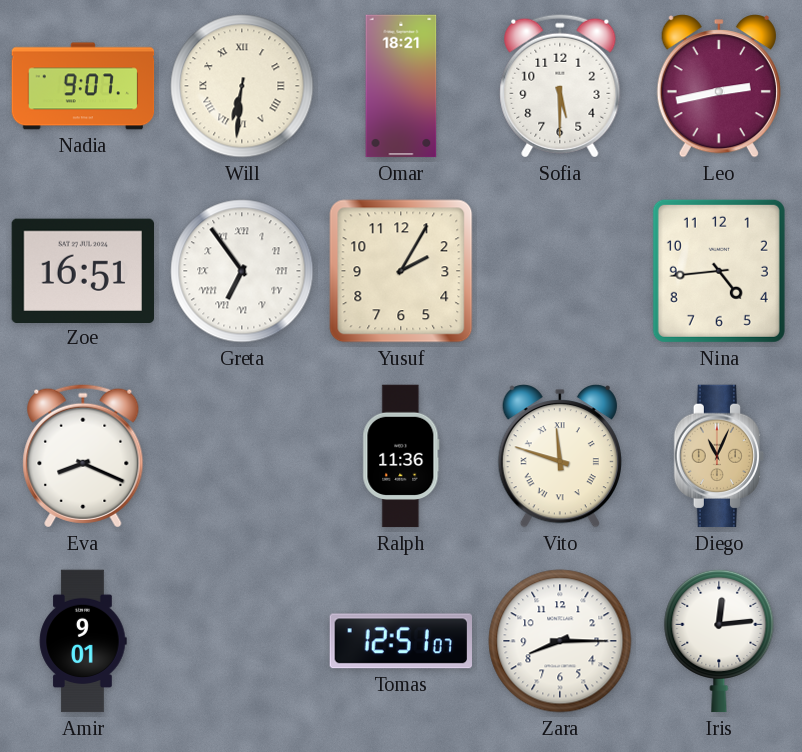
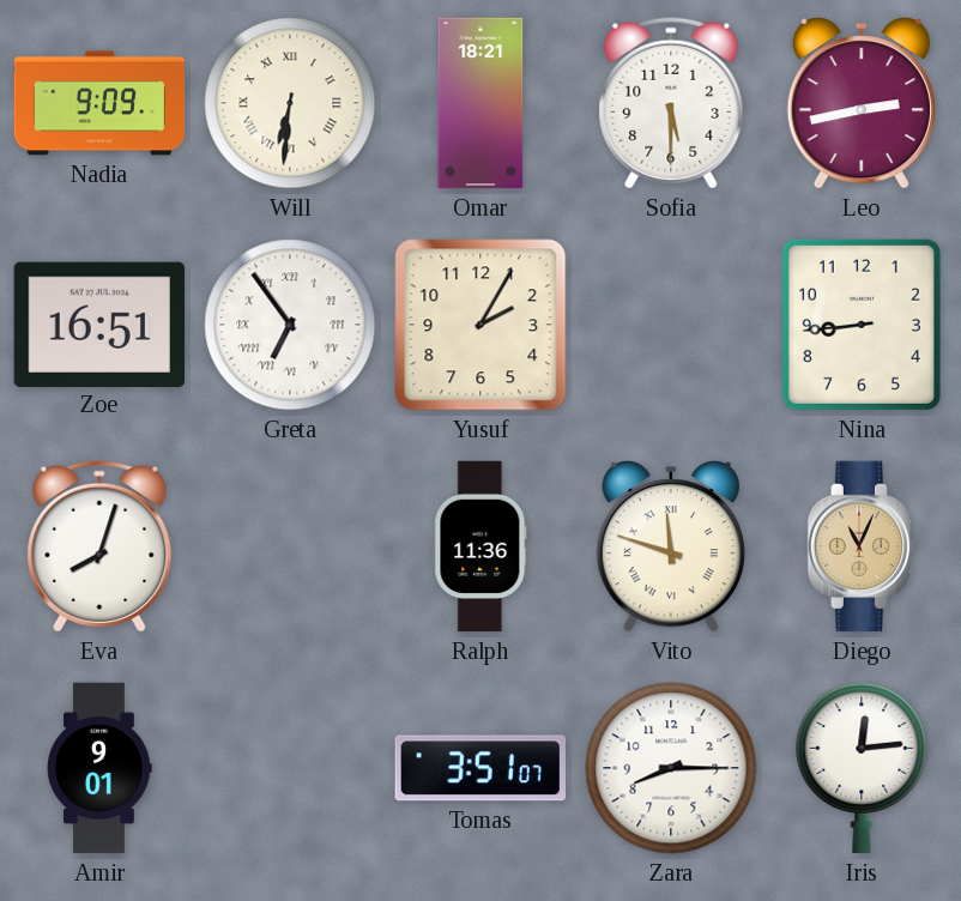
Nadia: 9:07 -> 9:09
Nina: 4:44 -> 8:44
Eva: 8:19 -> 8:03
Tomas: 12:51 -> 3:51
